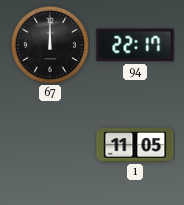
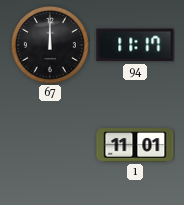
94: 22:17 -> 11:17
1: 11:05 -> 11:01
